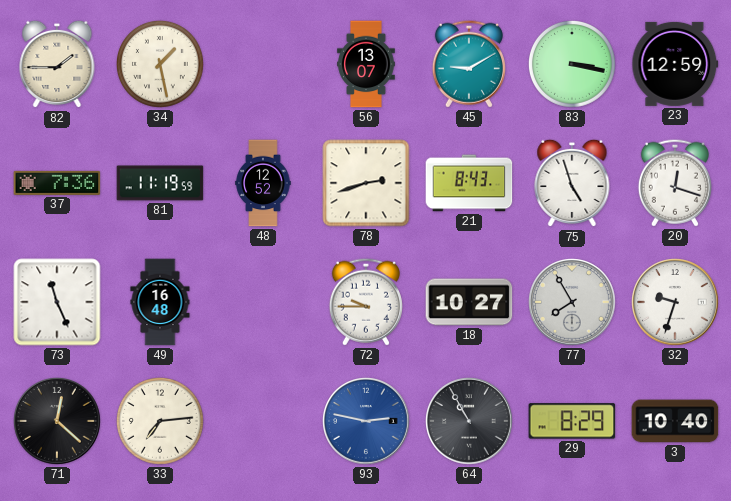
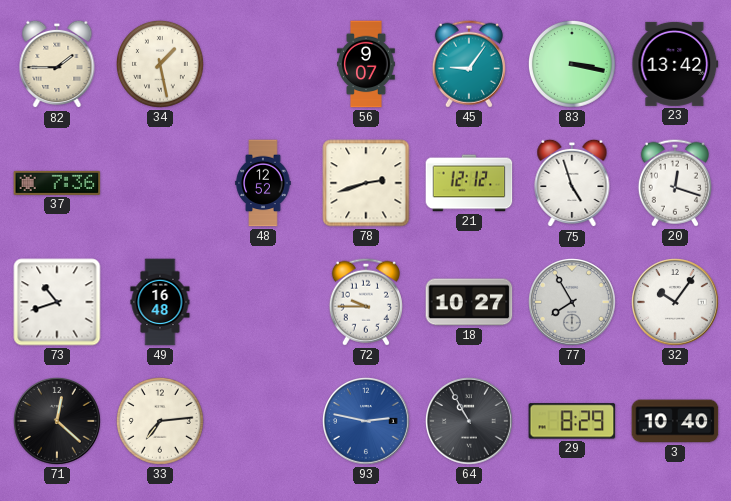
56: 13:07 -> 9:07
45: 9:10 -> 9:06
23: 12:59 -> 13:42
81: 11:19 -> none
21: 8:43 -> 12:12
73: 11:26 -> 10:42
32: 9:33 -> 10:06
